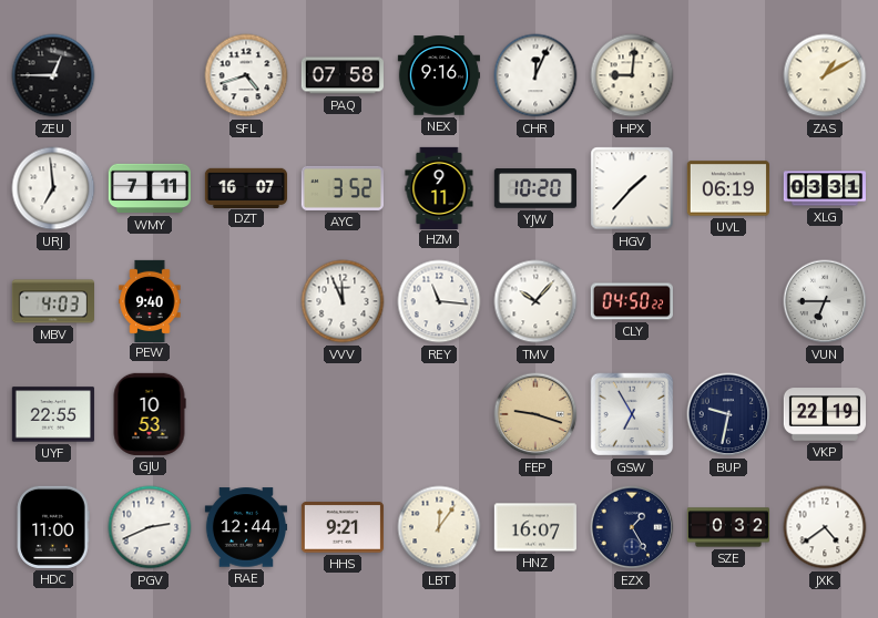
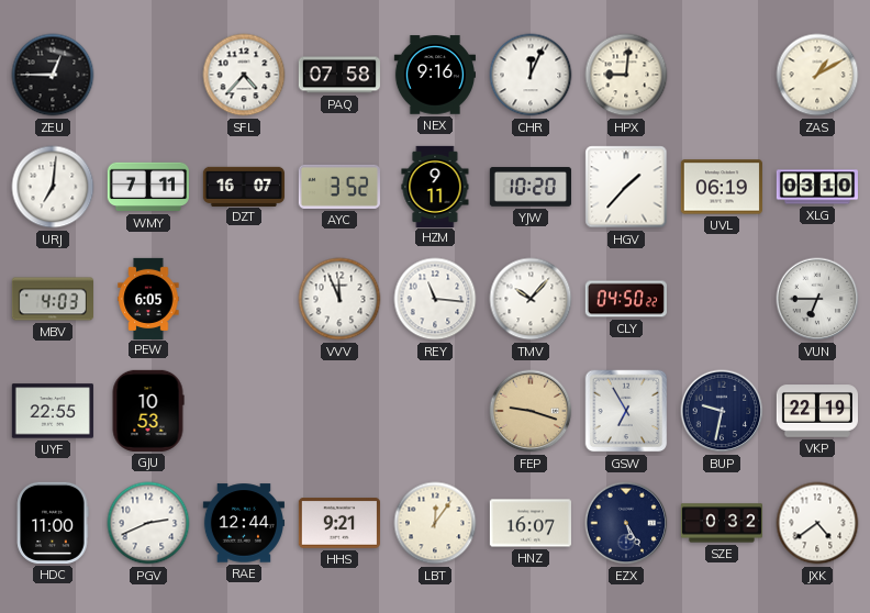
SFL: 4:42 -> 4:37
URJ: 6:59 -> 7:01
XLG: 03:31 -> 03:10
PEW: 9:40 -> 6:05
EZX: 1:25 -> 5:25
